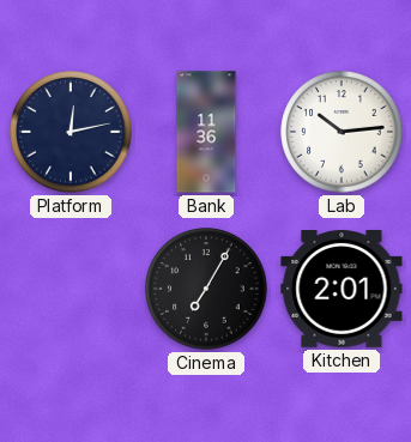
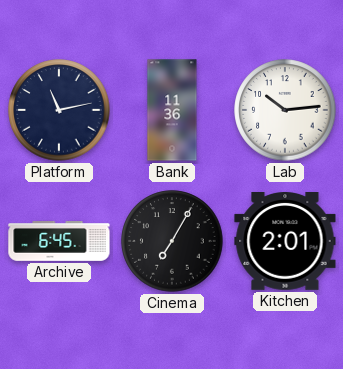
Platform: 12:13 -> 11:13
Archive: none -> 6:45
